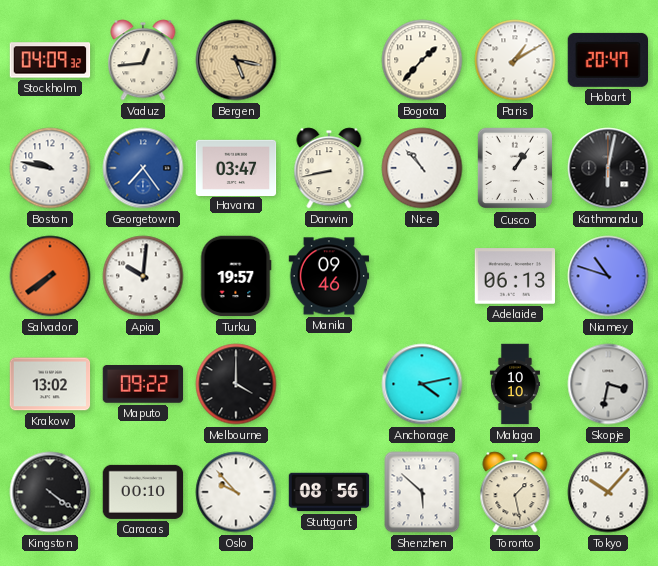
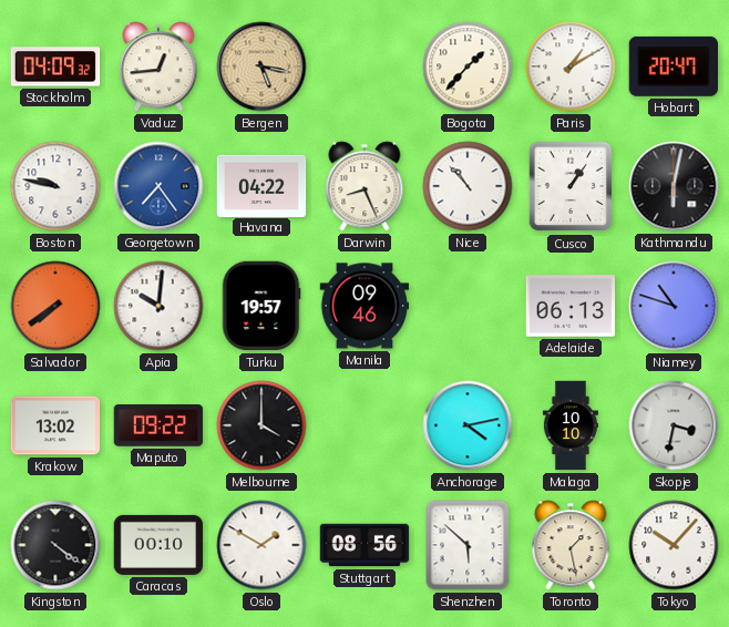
Havana: 03:47 -> 04:22
Darwin: 8:43 -> 8:26
Oslo: 9:53 -> 1:50
